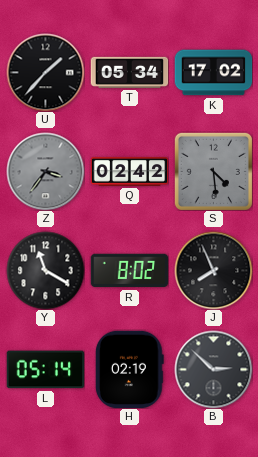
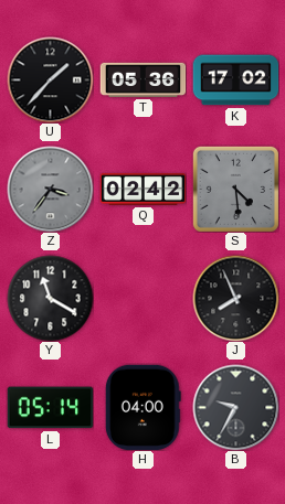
T: 05:34 -> 05:36
R: 8:02 -> none
H: 02:19 -> 04:00
B: 2:52 -> 9:35
